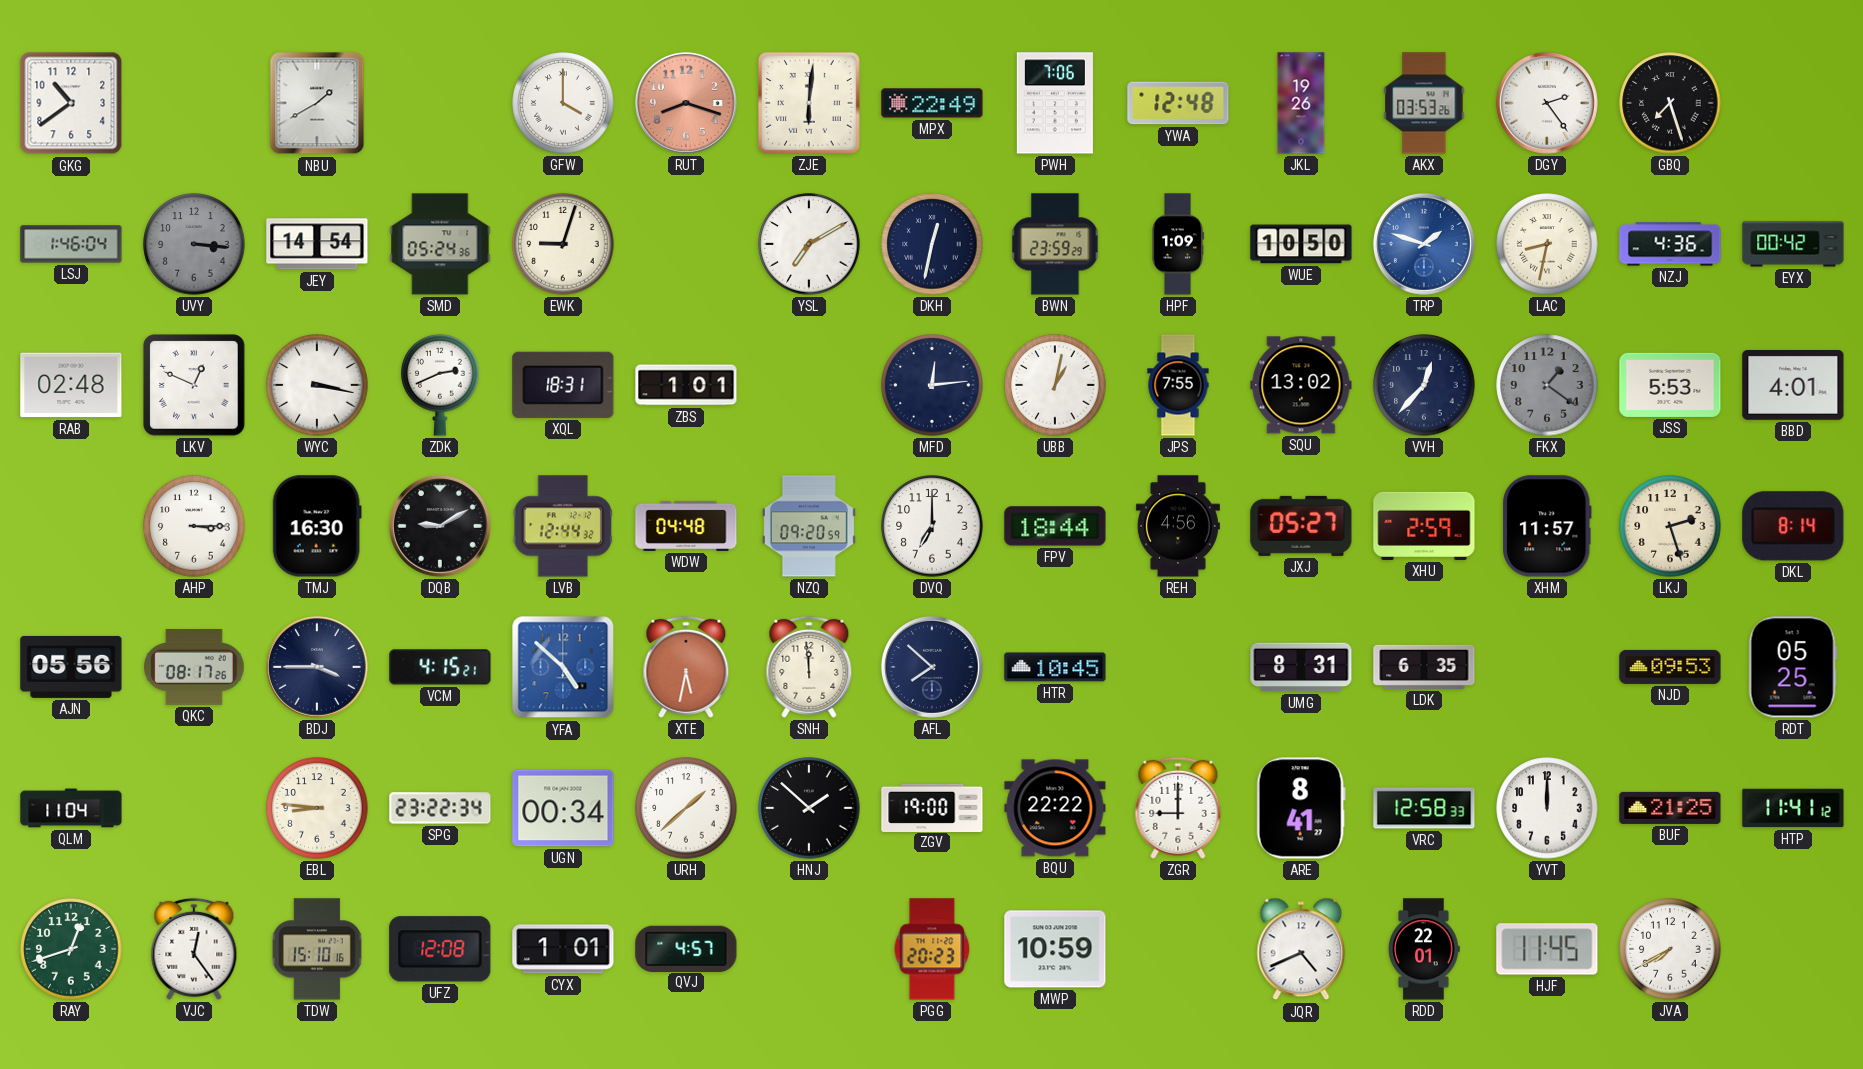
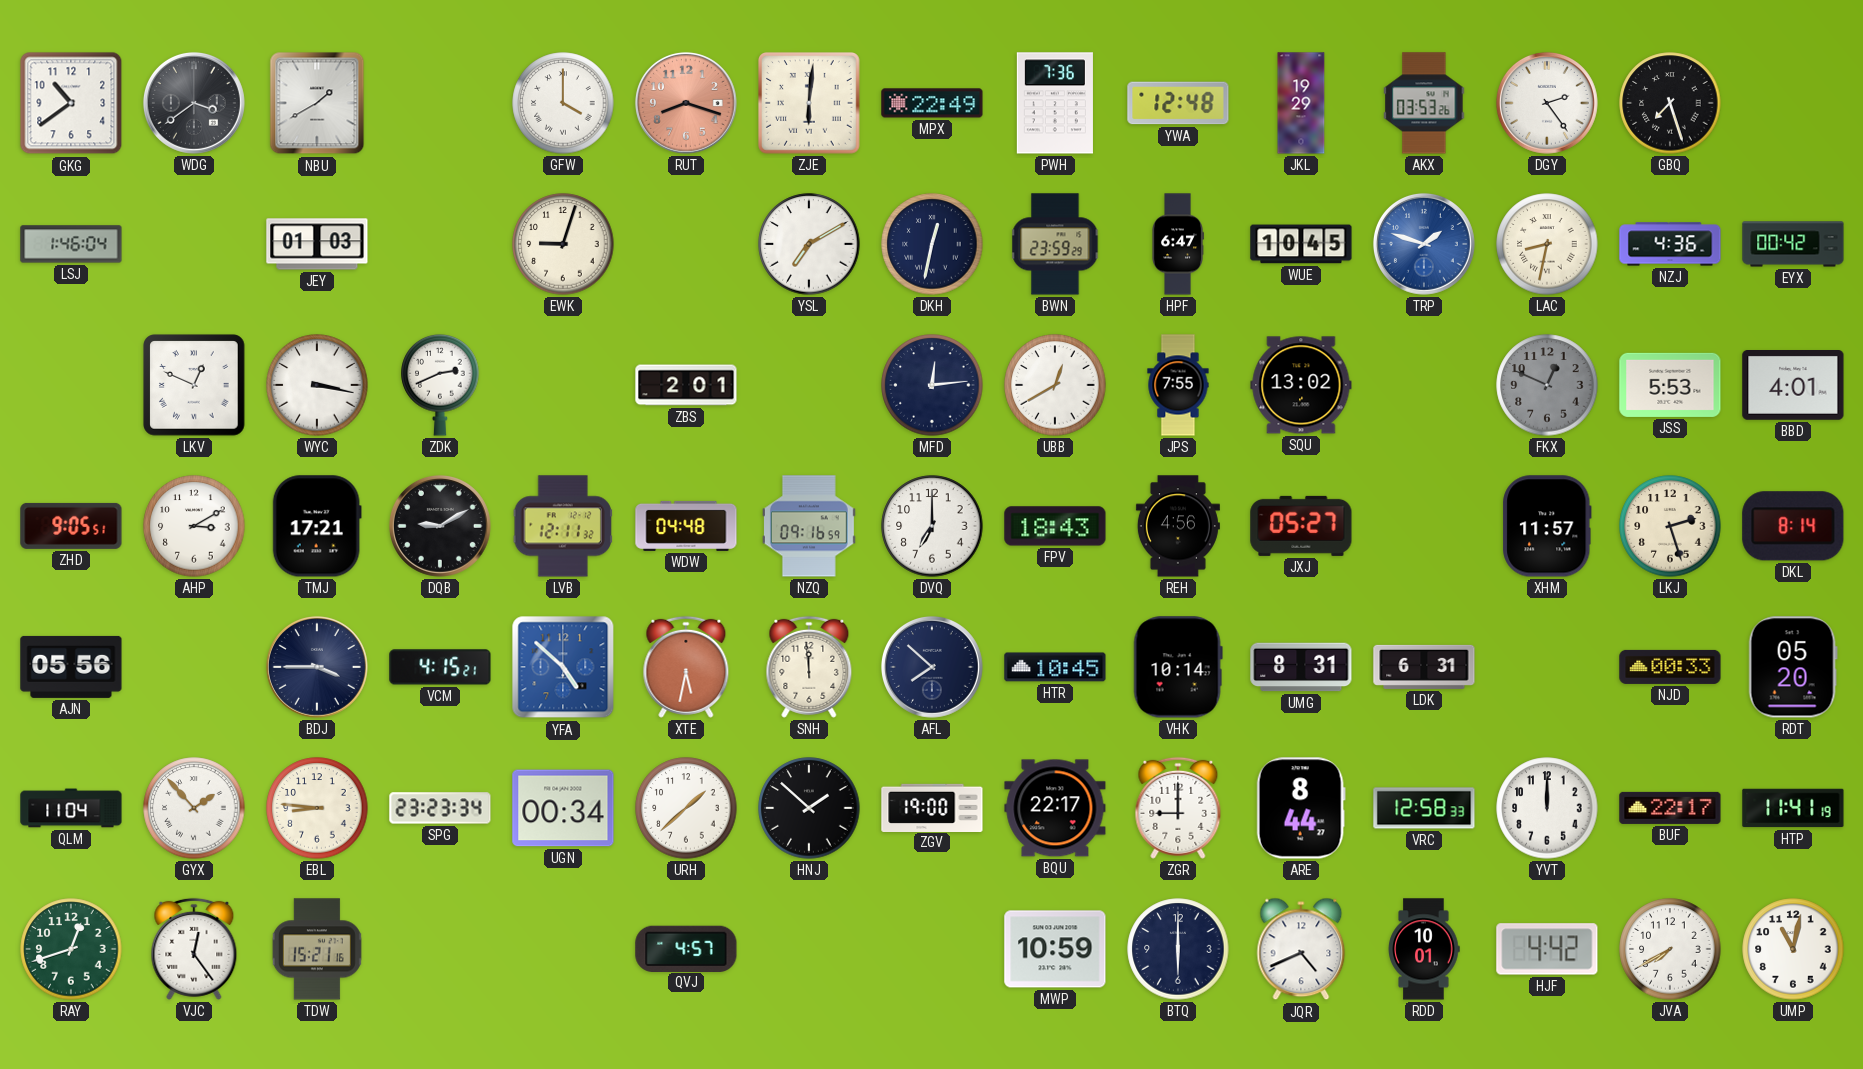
WDG: none -> 3:39
PWH: 7:06 -> 7:36
JKL: 19:26 -> 19:29
UVY: 3:16 -> none
JEY: 14:54 -> 01:03
SMD: 05:24 -> none
HPF: 1:09 -> 6:47
WUE: 10:50 -> 10:45
RAB: 02:48 -> none
XQL: 18:31 -> none
ZBS: 1:01 -> 2:01
UBB: 1:02 -> 12:40
VVH: 12:37 -> none
FKX: 1:21 -> 12:49
ZHD: none -> 9:05
AHP: 3:15 -> 3:10
TMJ: 16:30 -> 17:21
LVB: 12:44 -> 12:11
NZQ: 09:20 -> 09:16
FPV: 18:44 -> 18:43
XHU: 2:59 -> none
QKC: 08:17 -> none
VHK: none -> 10:14
LDK: 6:35 -> 6:31
NJD: 09:53 -> 00:33
RDT: 05:25 -> 05:20
GYX: none -> 1:53
SPG: 23:22 -> 23:23
BQU: 22:22 -> 22:17
ARE: 8:41 -> 8:44
BUF: 21:25 -> 22:17
HTP: 11:41:12 -> 11:41:19
TDW: 15:10 -> 15:21
UFZ: 12:08 -> none
CYX: 1:01 -> none
PGG: 20:23 -> none
BTQ: none -> 6:00
RDD: 22:01 -> 10:01
HJF: 11:45 -> 4:42
UMP: none -> 11:02
